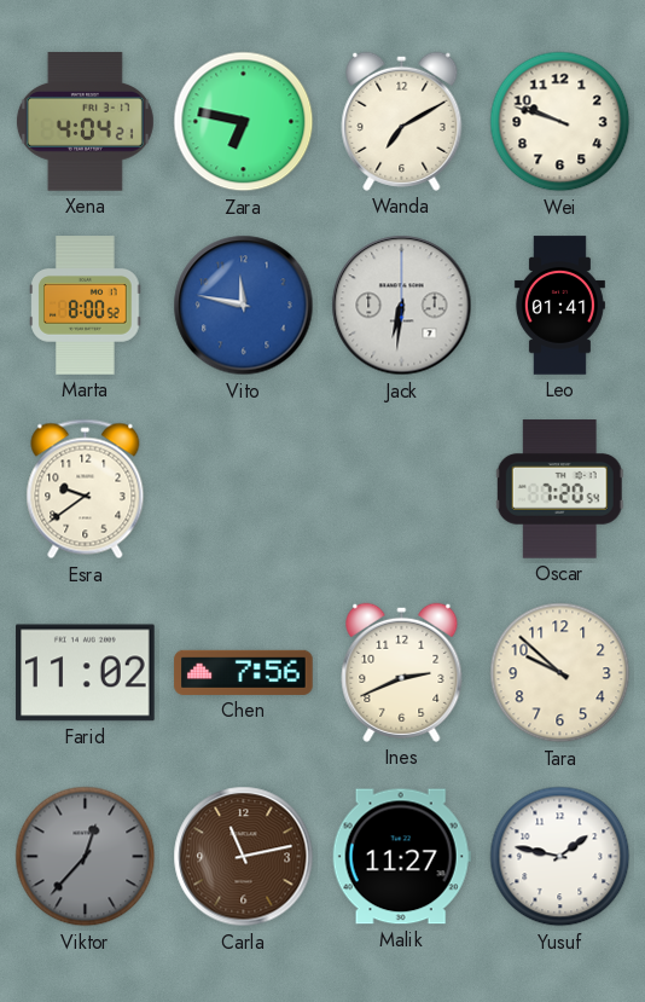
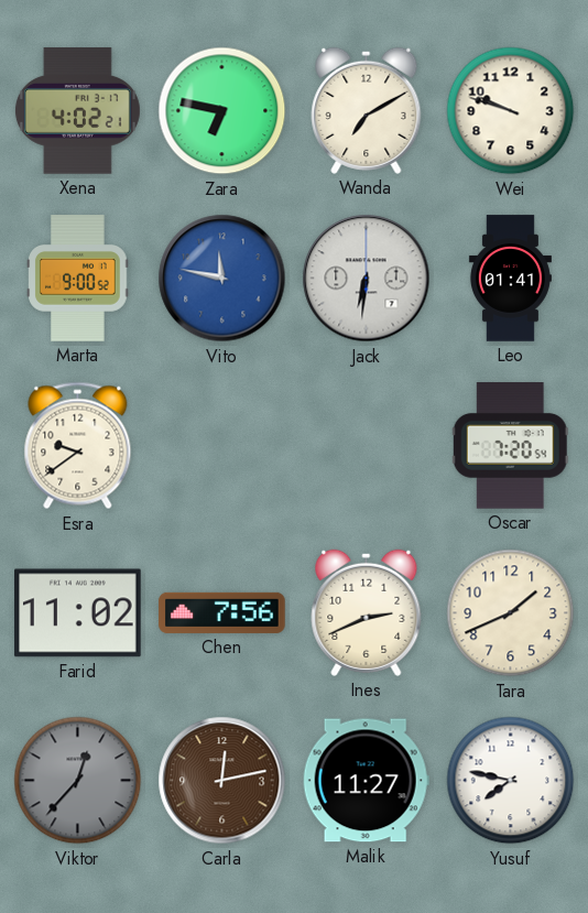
Xena: 4:04 -> 4:02
Marta: 8:00 -> 9:00
Tara: 9:52 -> 1:41
Carla: 11:13 -> 12:13
Yusuf: 1:47 -> 7:47
